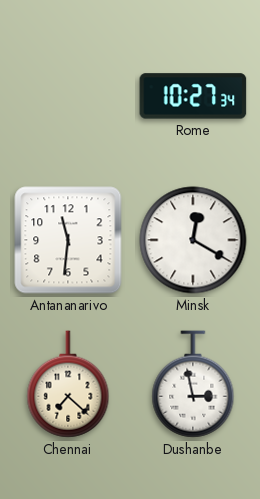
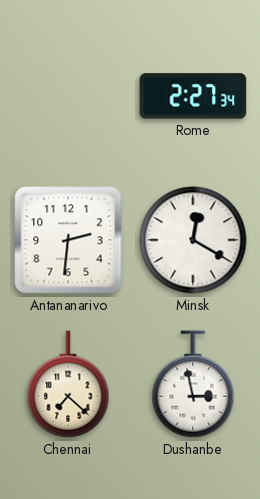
Rome: 10:27 -> 2:27
Antananarivo: 11:31 -> 2:31
